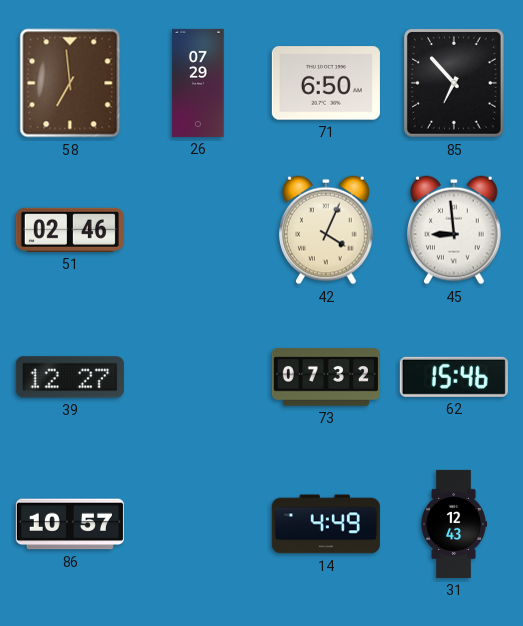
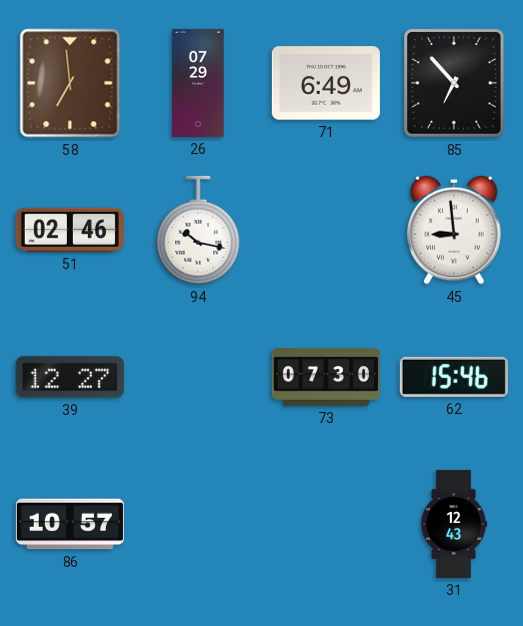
71: 6:50 -> 6:49
94: none -> 10:17
42: 4:04 -> none
73: 07:32 -> 07:30
14: 4:49 -> none
